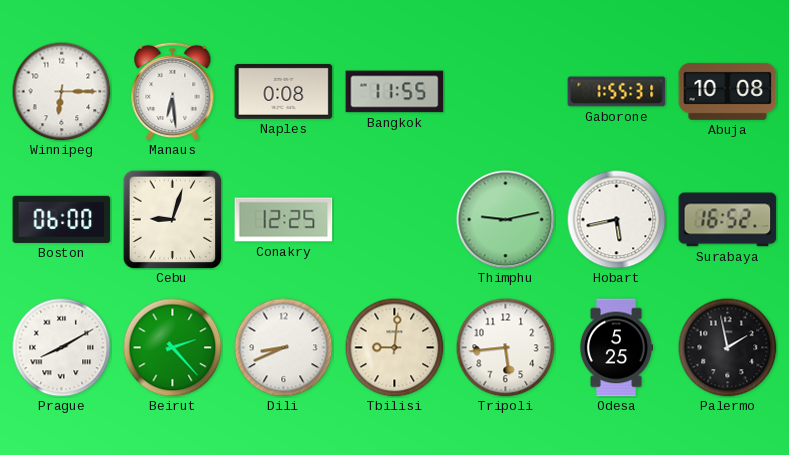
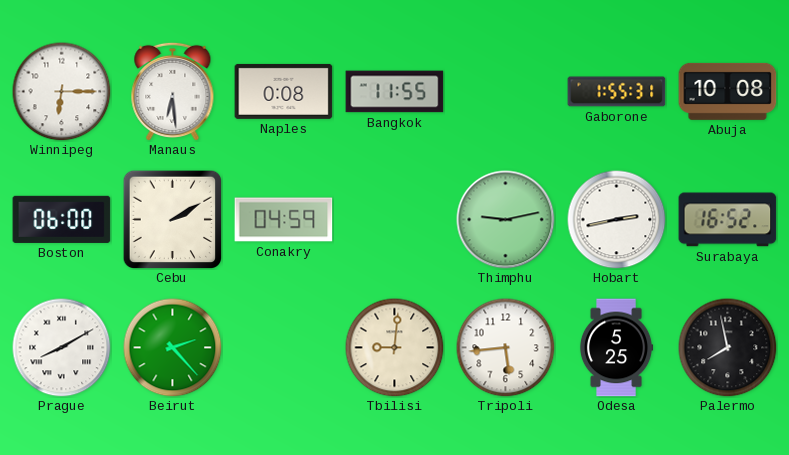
Cebu: 9:03 -> 2:10
Conakry: 12:25 -> 04:59
Hobart: 5:43 -> 2:43
Dili: 8:41 -> none
Palermo: 1:58 -> 7:58
